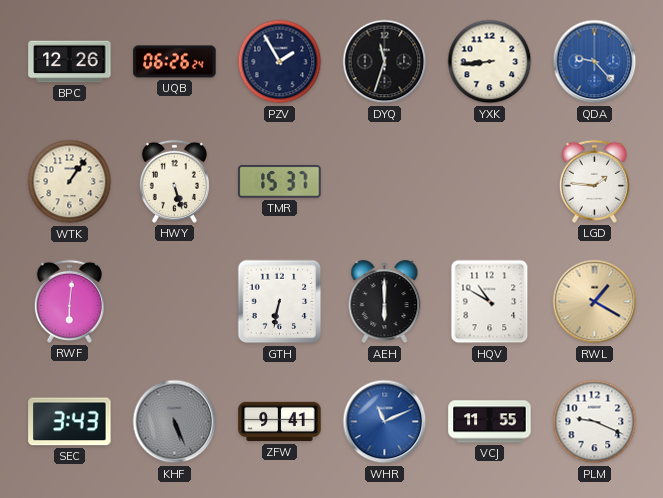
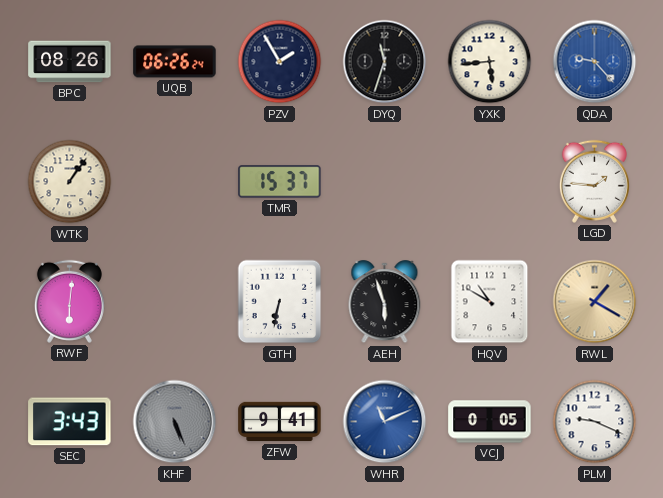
BPC: 12:26 -> 08:26
YXK: 8:44 -> 5:44
HWY: 5:27 -> none
AEH: 6:00 -> 5:57
VCJ: 11:55 -> 0:05
